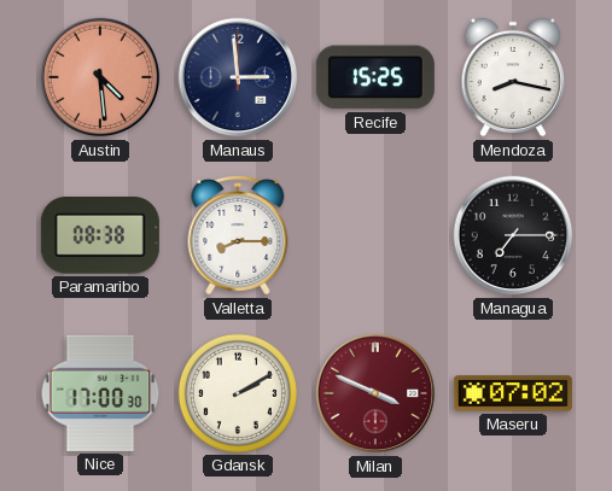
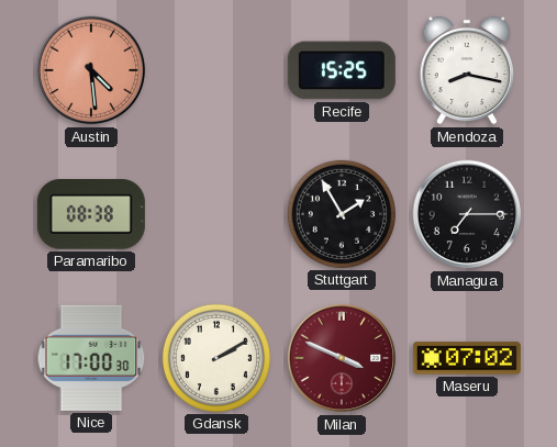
Manaus: 2:59 -> none
Valletta: 8:15 -> none
Stuttgart: none -> 1:55
